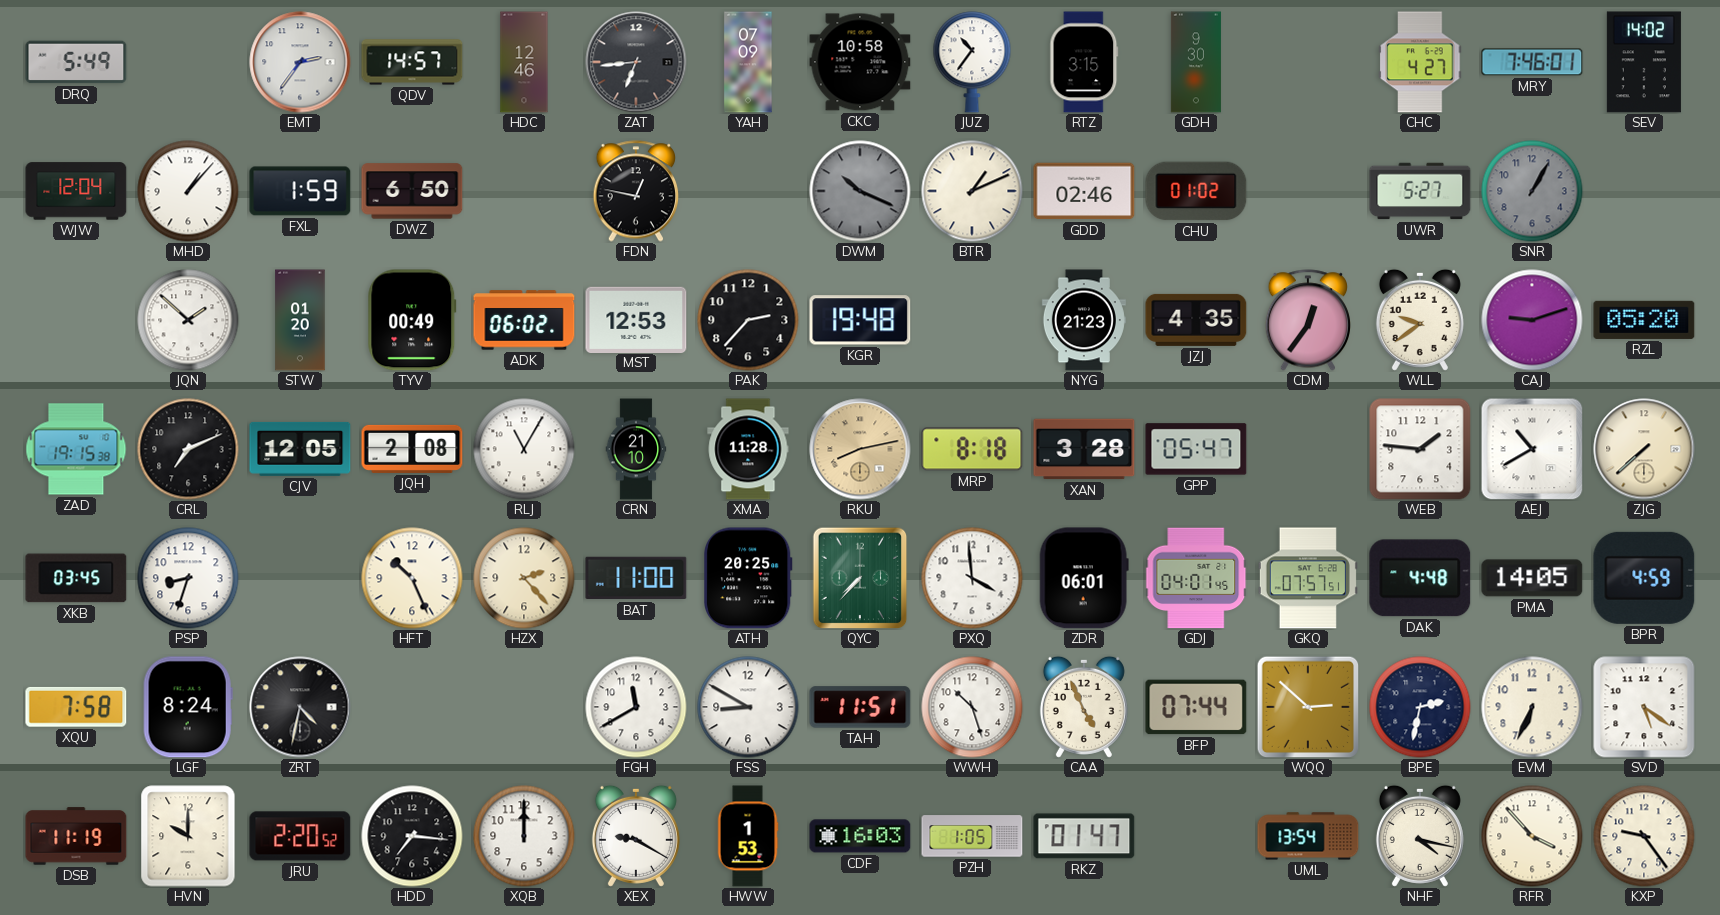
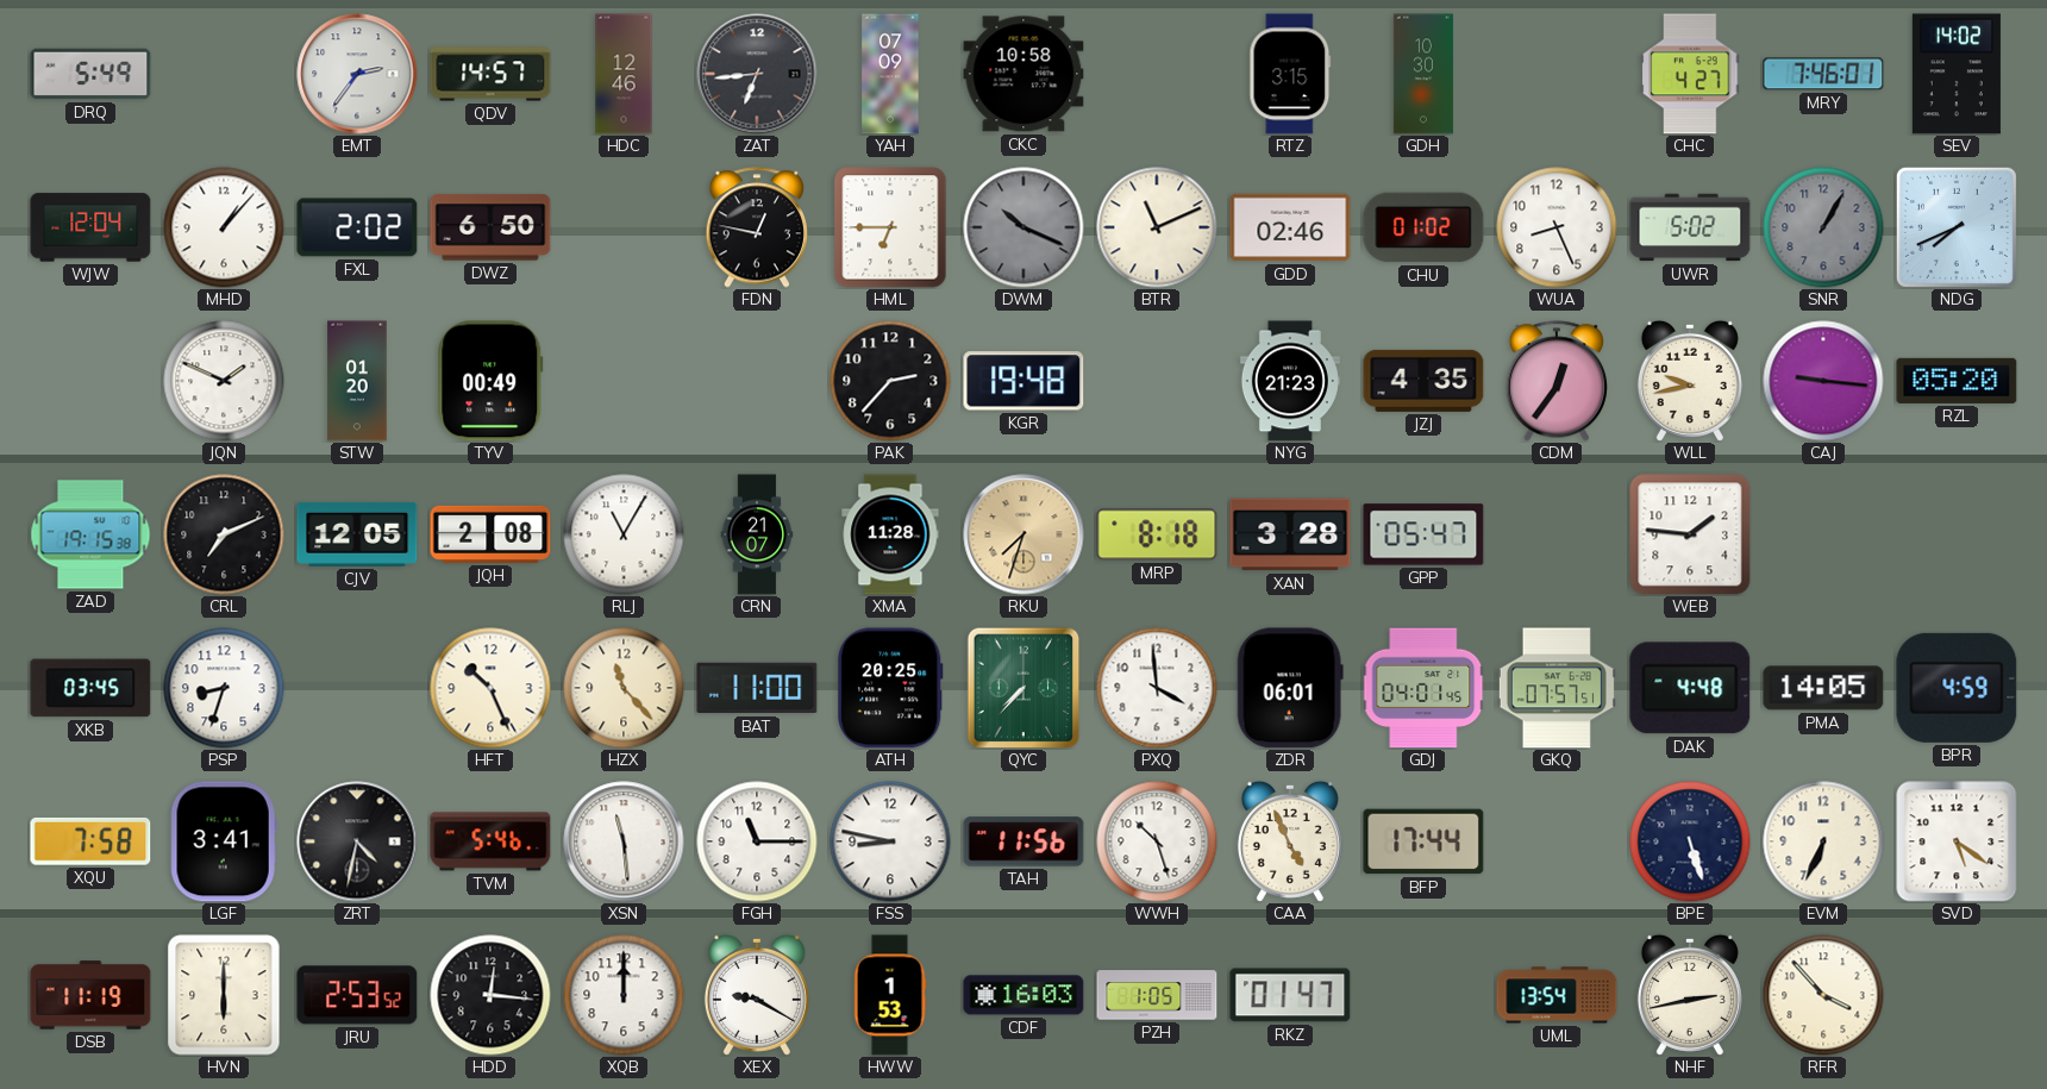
JUZ: 10:36 -> none
GDH: 9:30 -> 10:30
FXL: 1:59 -> 2:02
HML: none -> 6:45
BTR: 1:11 -> 11:11
WUA: none -> 8:26
UWR: 5:27 -> 5:02
NDG: none -> 7:41
JQN: 1:52 -> 1:49
ADK: 06:02 -> none
MST: 12:53 -> none
WLL: 9:39 -> 9:43
CAJ: 9:12 -> 9:16
CRN: 21:10 -> 21:07
RKU: 8:13 -> 7:33
AEJ: 10:40 -> none
ZJG: 7:38 -> none
HZX: 2:23 -> 11:23
LGF: 8:24 -> 3:41
TVM: none -> 5:46
XSN: none -> 11:29
FGH: 11:40 -> 11:15
FSS: 8:50 -> 8:47
TAH: 11:51 -> 11:56
BFP: 07:44 -> 17:44
WQQ: 2:52 -> none
BPE: 2:32 -> 5:27
HVN: 10:00 -> 6:00
JRU: 2:20 -> 2:53
HDD: 7:16 -> 12:16
NHF: 4:17 -> 2:43
KXP: 9:24 -> none
